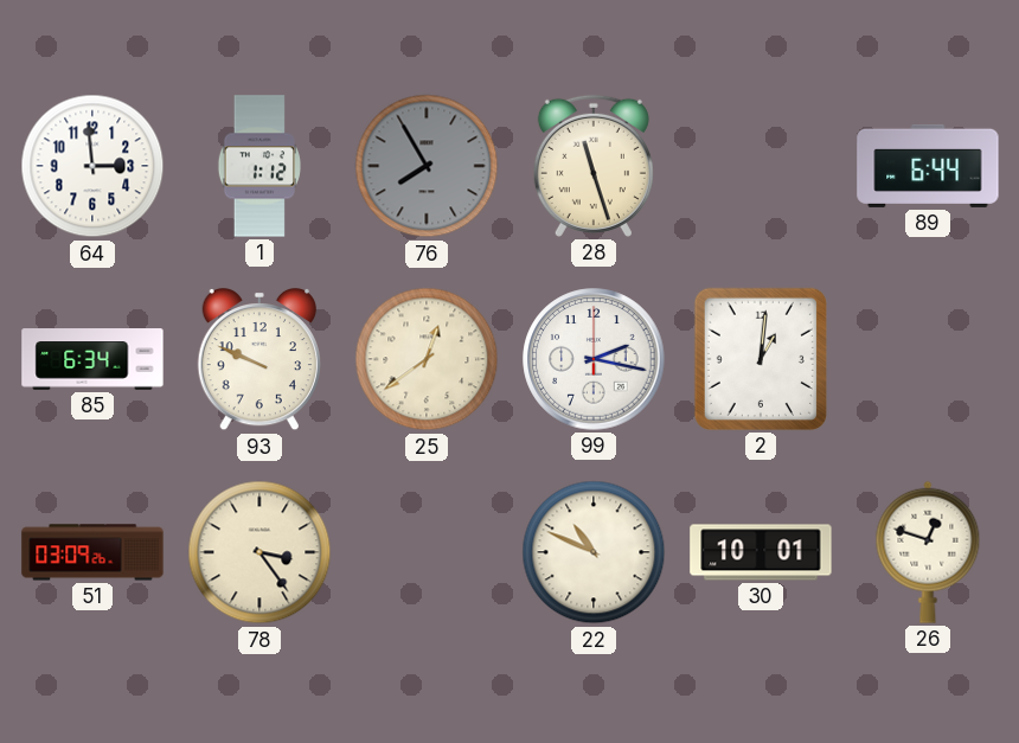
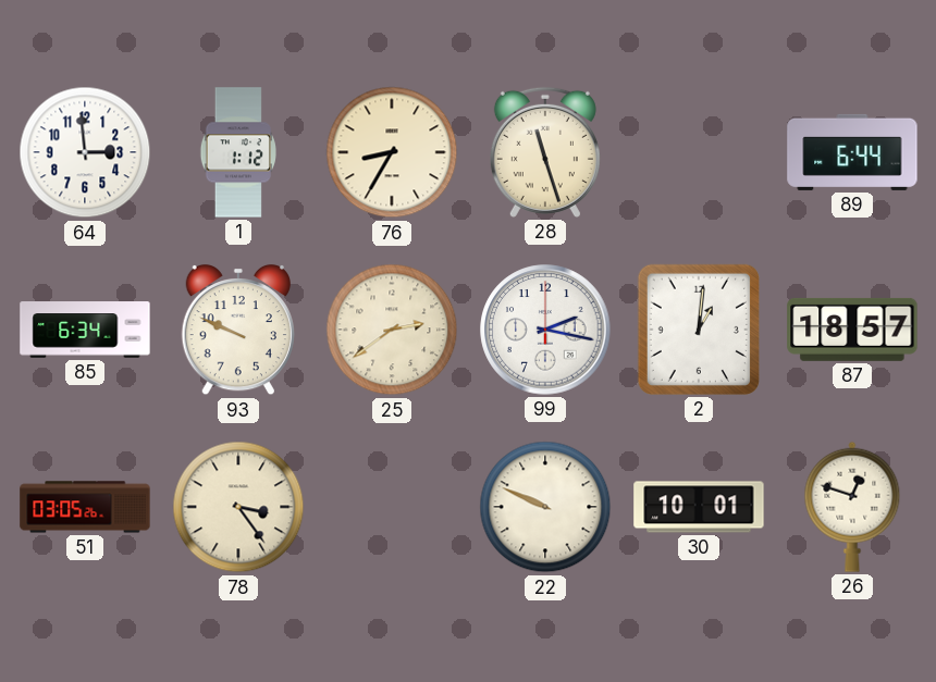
76: 7:55 -> 8:35
76 dial: grey -> cream
25: 12:39 -> 2:39
87: none -> 18:57
51: 03:09 -> 03:05
22: 10:49 -> 9:49
